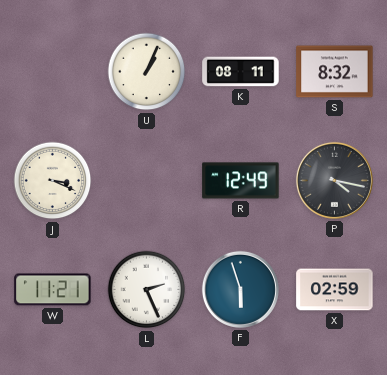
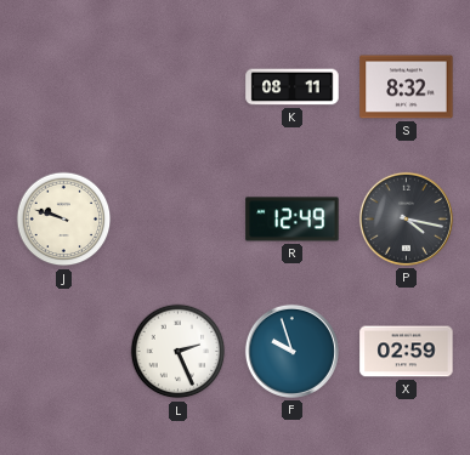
U: 1:04 -> none
J: 3:19 -> 9:48
W: 11:21 -> none
F: 5:57 -> 9:57
